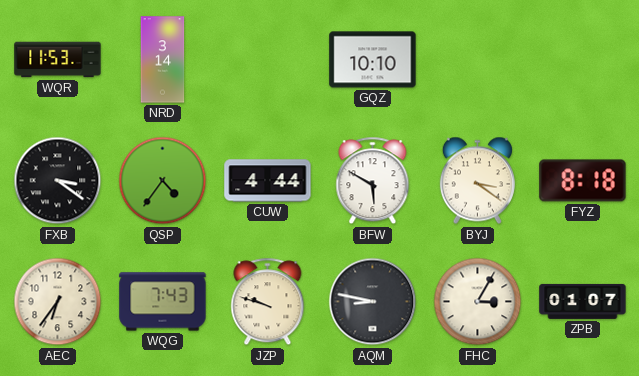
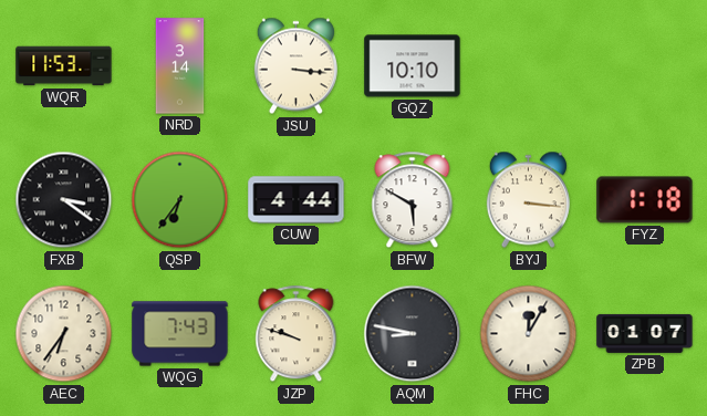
JSU: none -> 3:16
QSP: 4:36 -> 6:36
BYJ: 3:21 -> 3:16
FYZ: 8:18 -> 1:18
FHC: 3:05 -> 12:05
